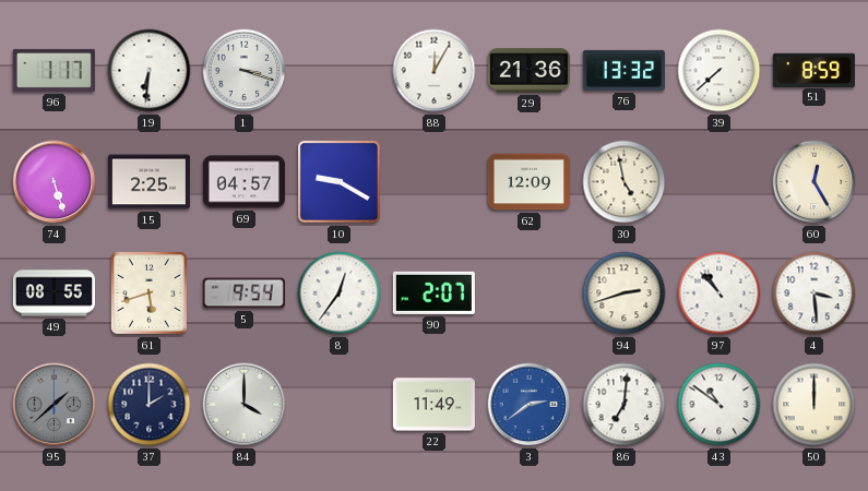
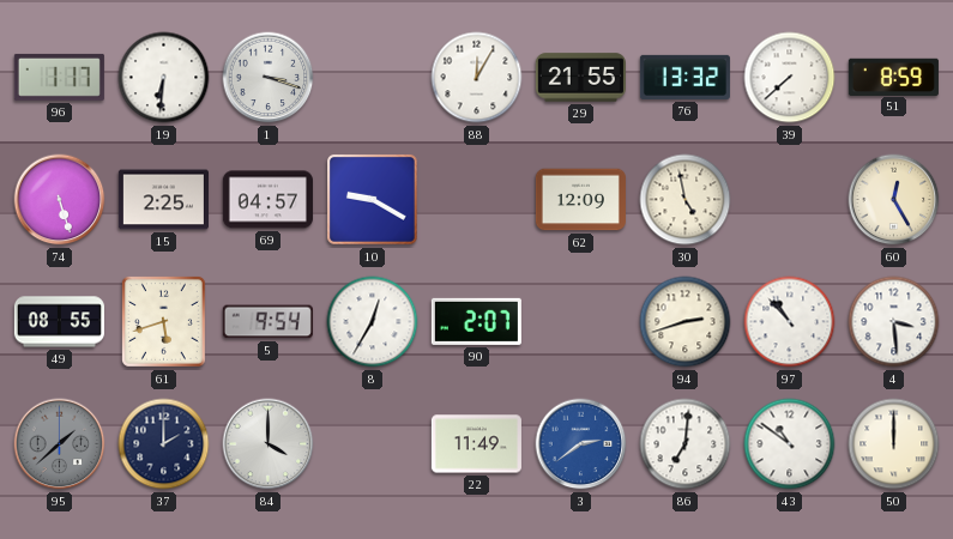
29: 21:36 -> 21:55
8: 12:36 -> 12:35
